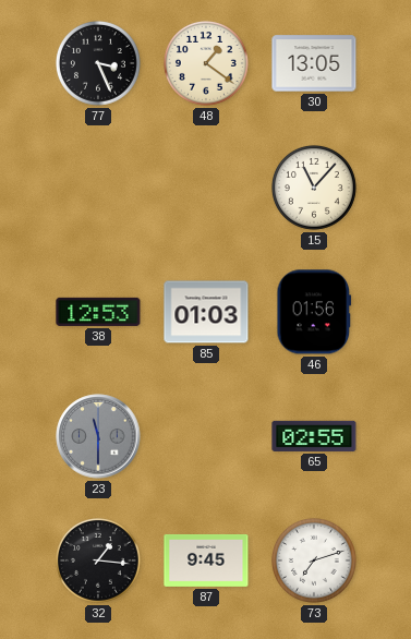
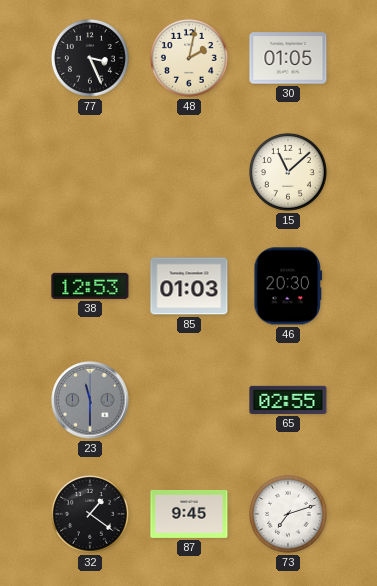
48: 1:21 -> 2:02
30: 13:05 -> 01:05
15: 11:07 -> 11:08
46: 01:56 -> 20:30
32: 1:16 -> 1:21
